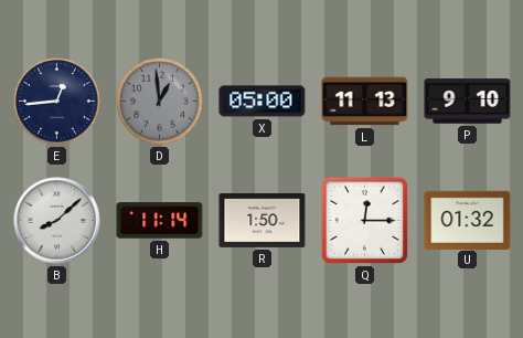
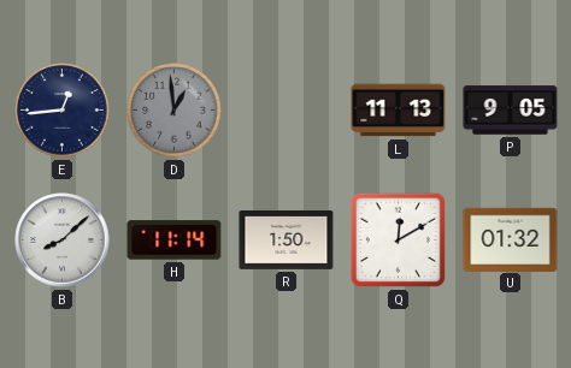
X: 05:00 -> none
P: 9:10 -> 9:05
Q: 12:15 -> 12:10
